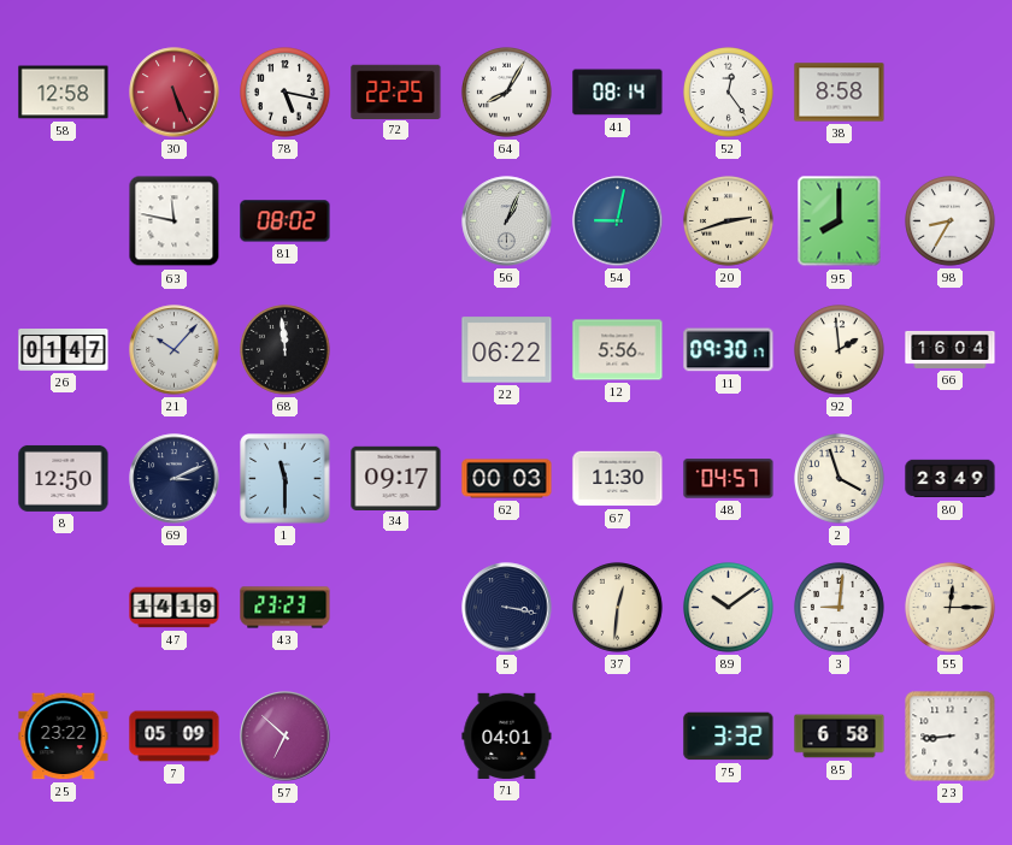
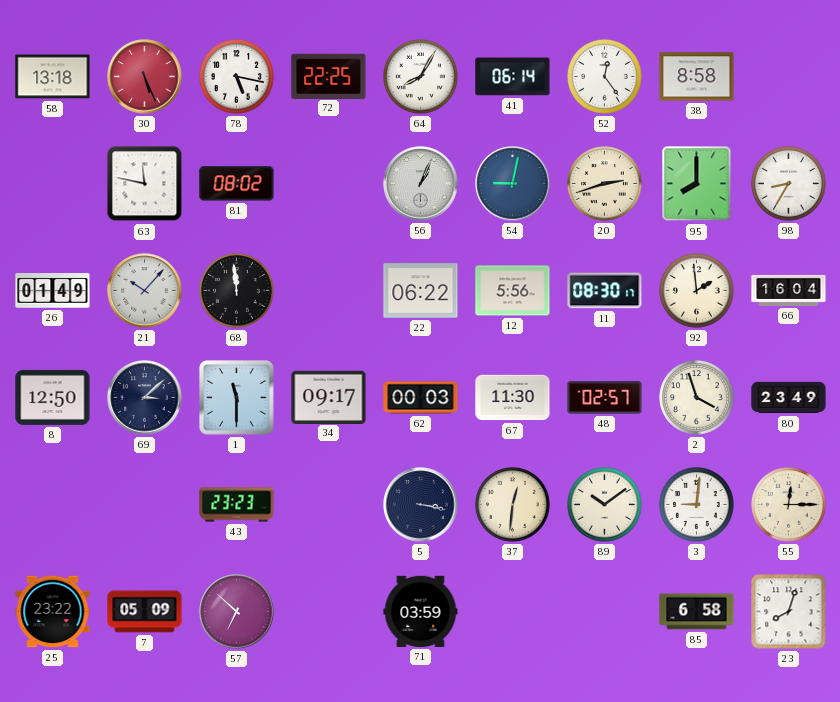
58: 12:58 -> 13:18
41: 08:14 -> 06:14
26: 01:47 -> 01:49
11: 09:30 -> 08:30
69: 3:11 -> 3:08
48: 04:57 -> 02:57
47: 14:19 -> none
71: 04:01 -> 03:59
75: 3:32 -> none
23: 8:44 -> 8:03
